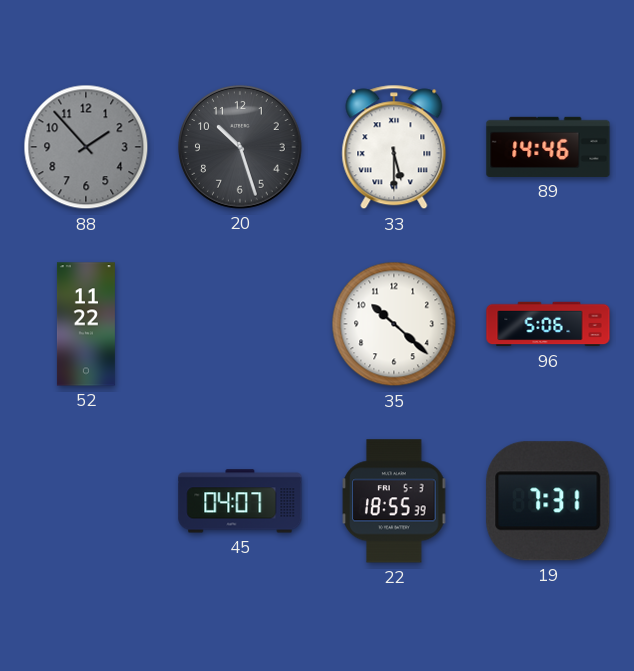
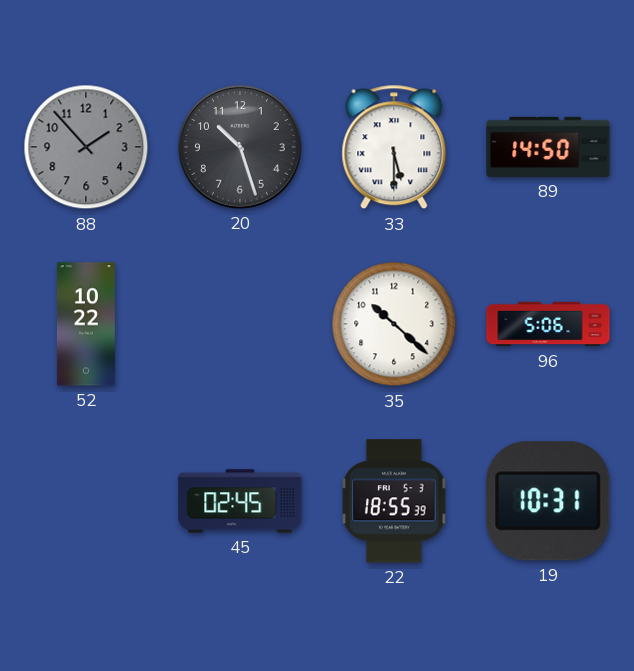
89: 14:46 -> 14:50
52: 11:22 -> 10:22
45: 04:07 -> 02:45
19: 7:31 -> 10:31
